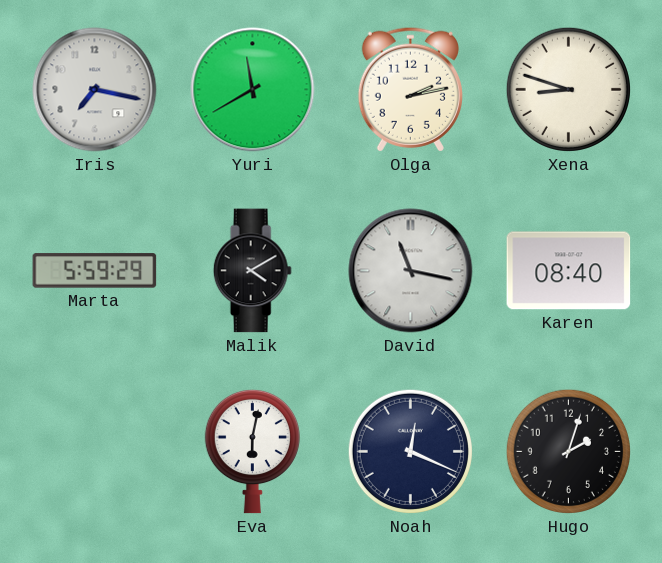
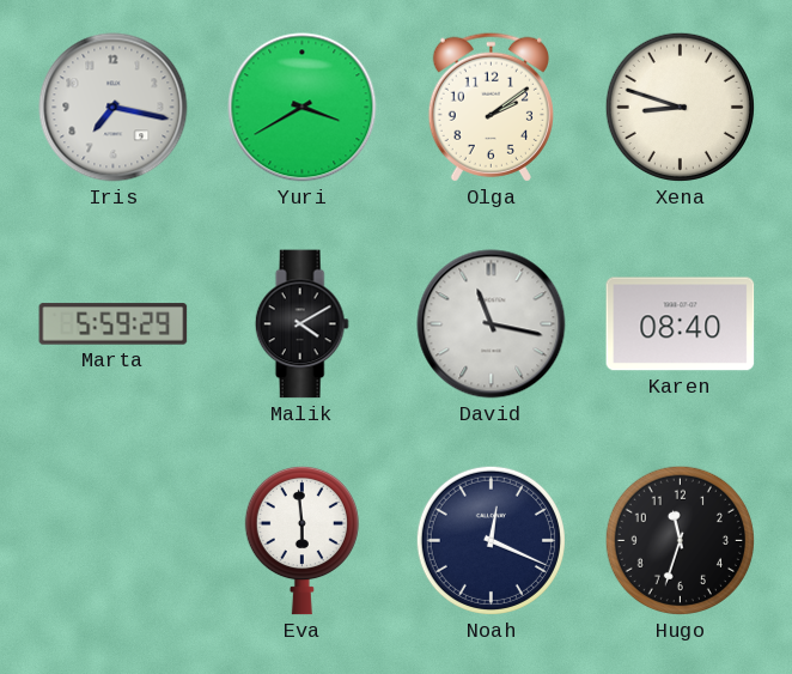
Yuri: 11:40 -> 3:40
Olga: 2:13 -> 2:09
Eva: 6:02 -> 5:59
Hugo: 2:03 -> 11:33
